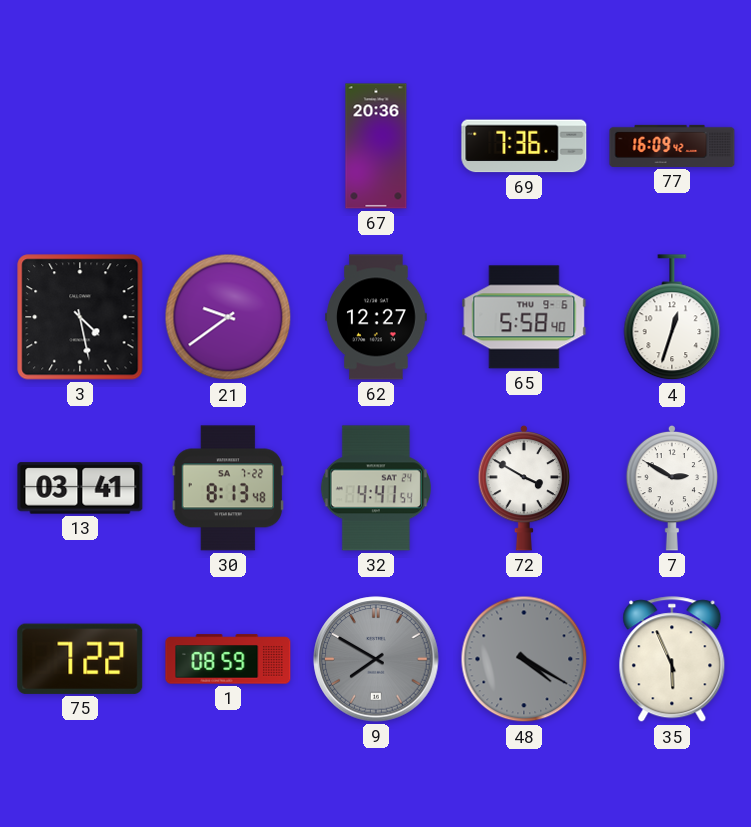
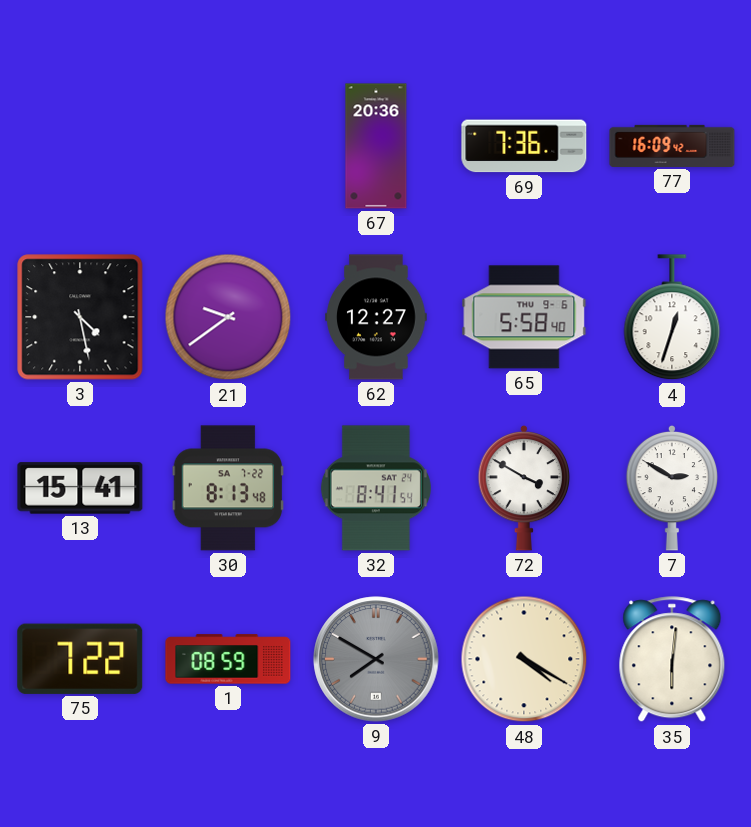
13: 03:41 -> 15:41
32: 4:41 -> 8:41
48 dial: grey -> cream
35: 5:56 -> 6:01
